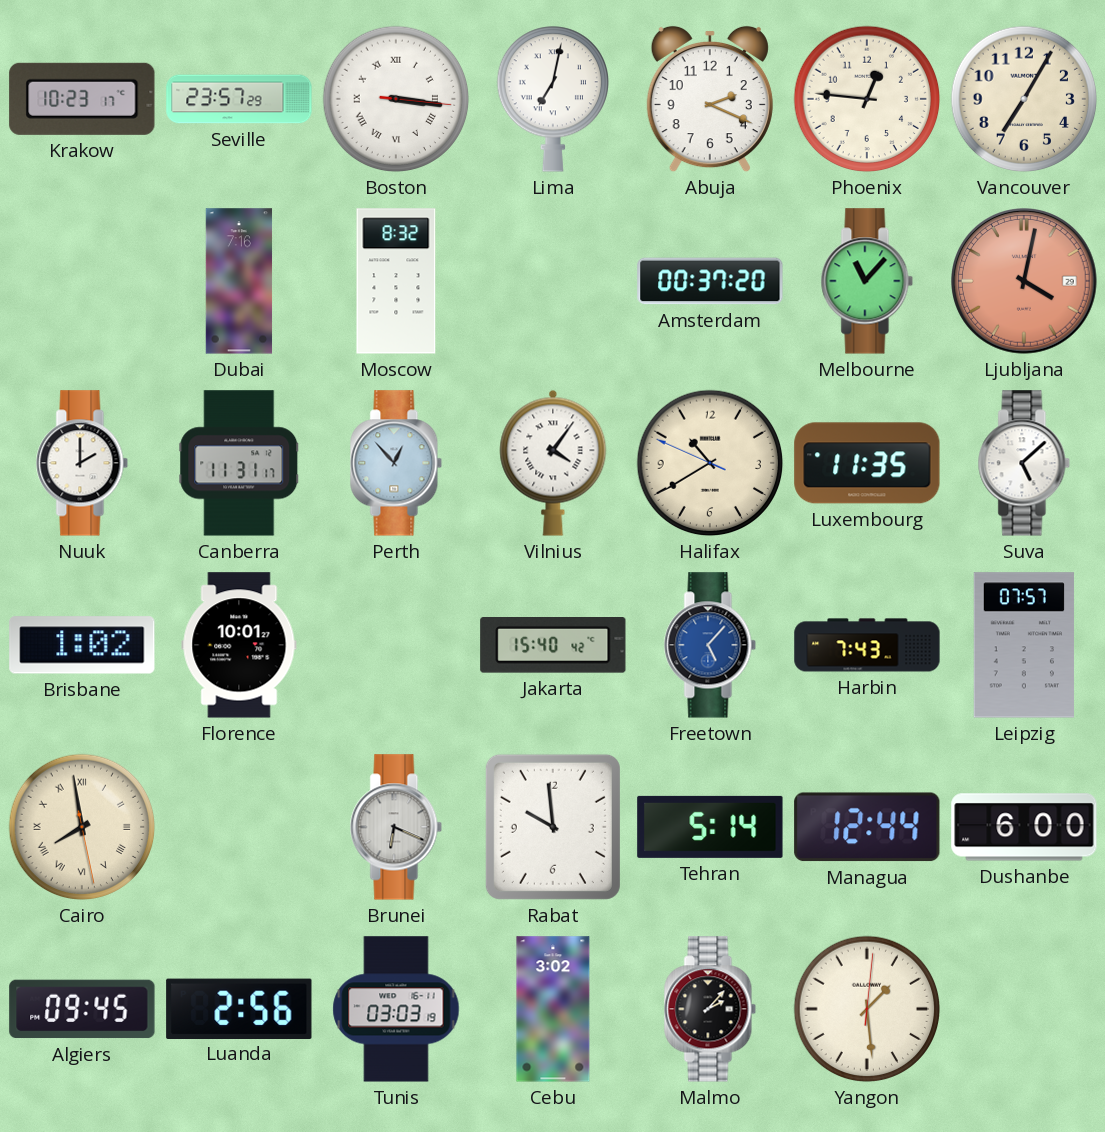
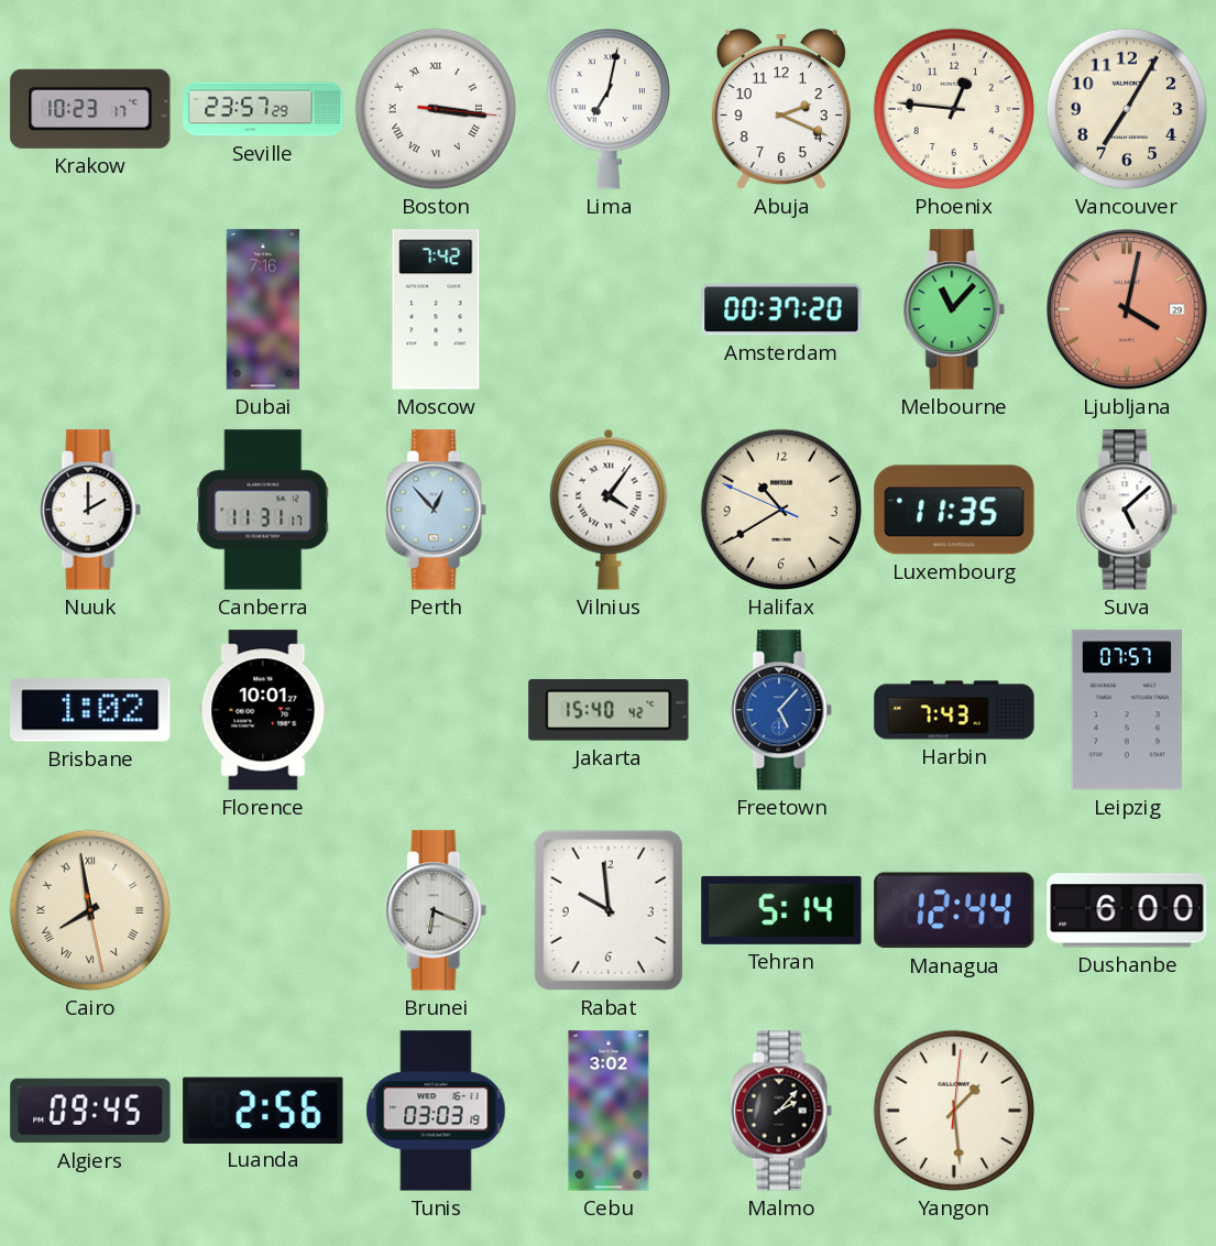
Moscow: 8:32 -> 7:42
